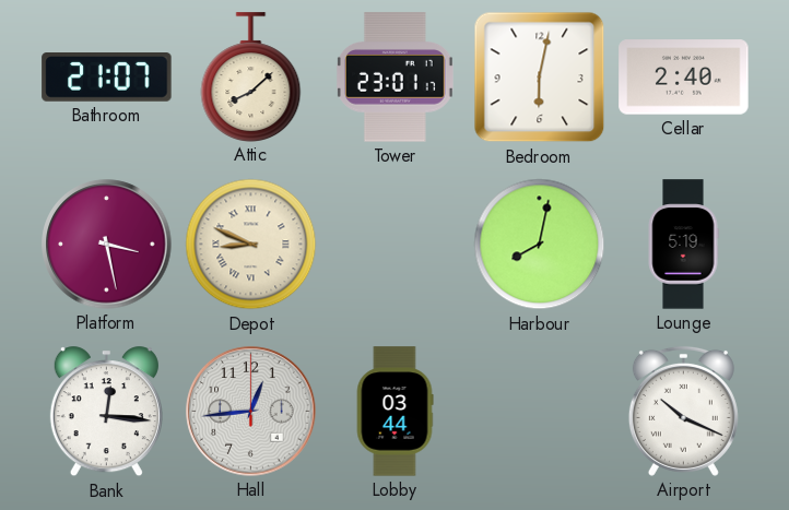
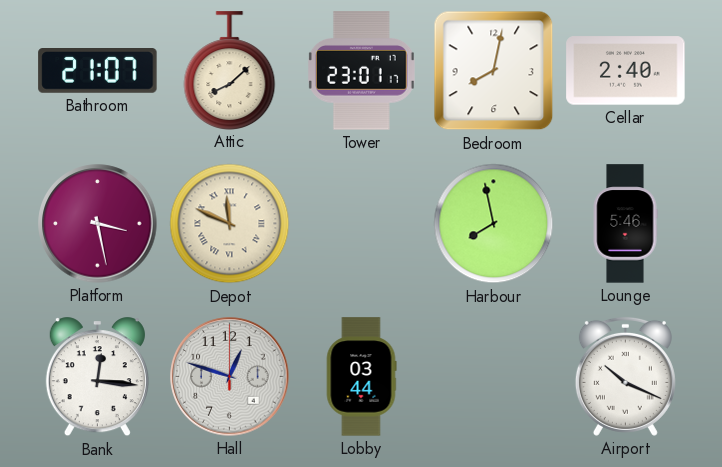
Bedroom: 6:02 -> 8:02
Depot: 8:49 -> 11:49
Harbour: 8:02 -> 7:58
Lounge: 5:19 -> 5:46
Hall: 12:44 -> 12:48
